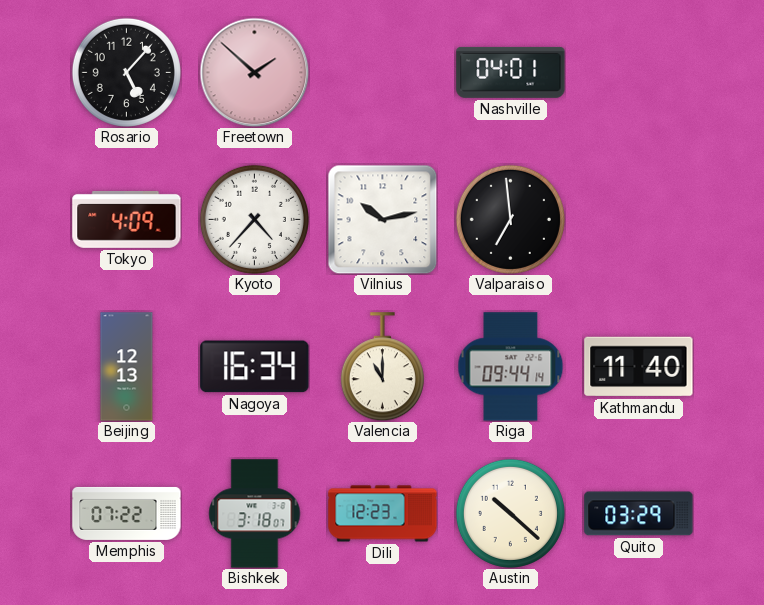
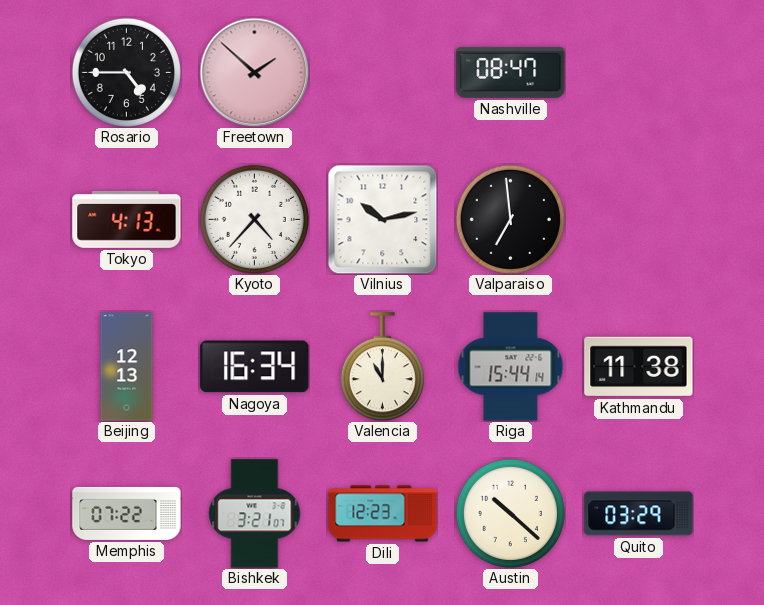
Rosario: 5:07 -> 4:45
Nashville: 04:01 -> 08:47
Tokyo: 4:09 -> 4:13
Riga: 09:44 -> 15:44
Kathmandu: 11:40 -> 11:38
Bishkek: 3:18 -> 3:21
